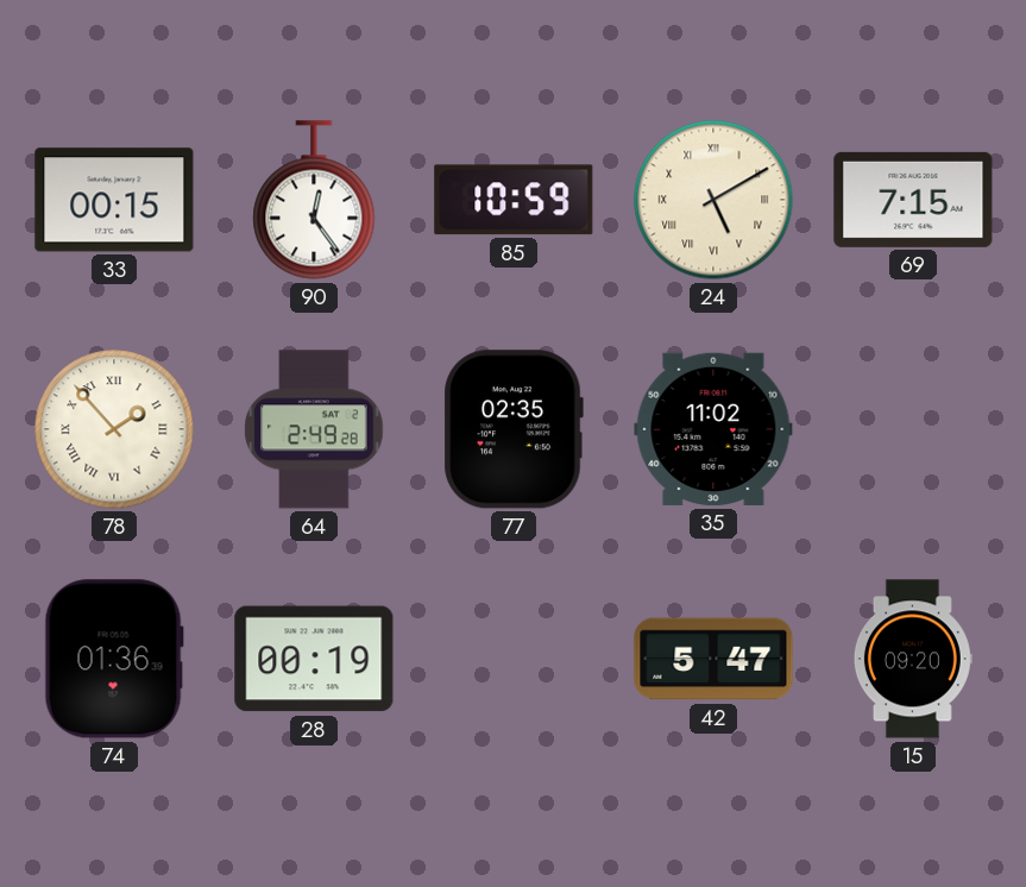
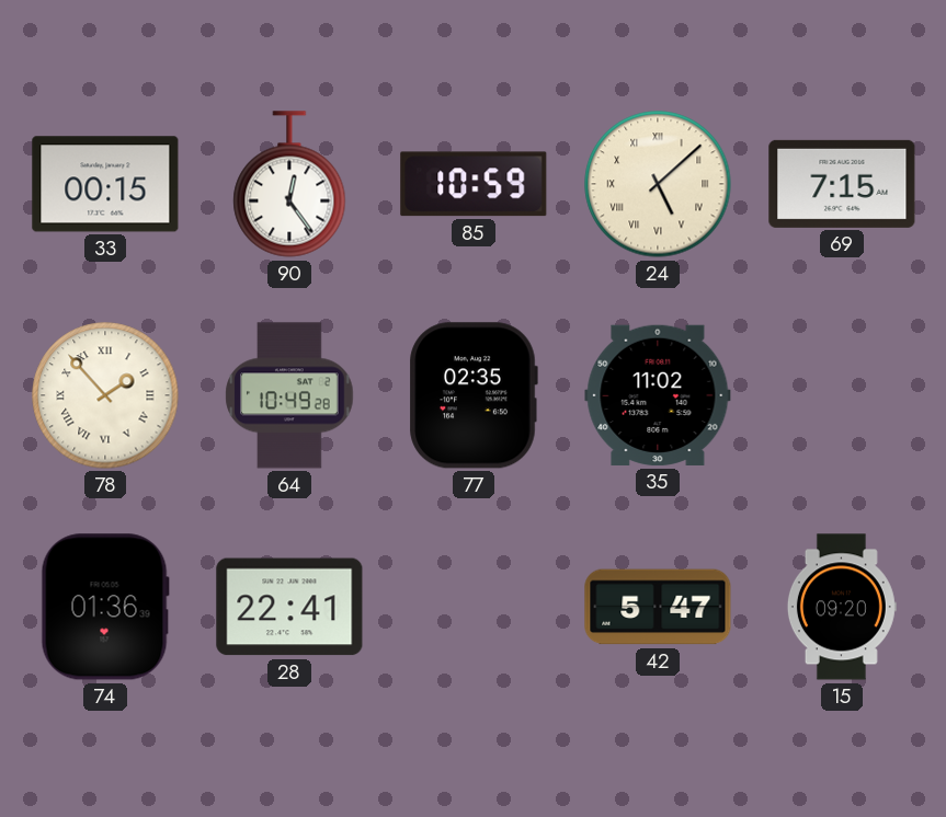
24: 5:10 -> 5:08
64: 2:49 -> 10:49
28: 00:19 -> 22:41
